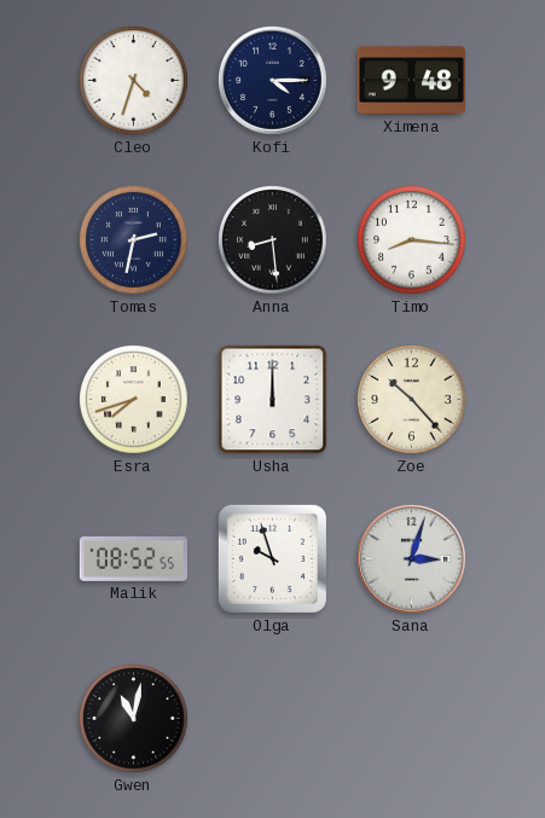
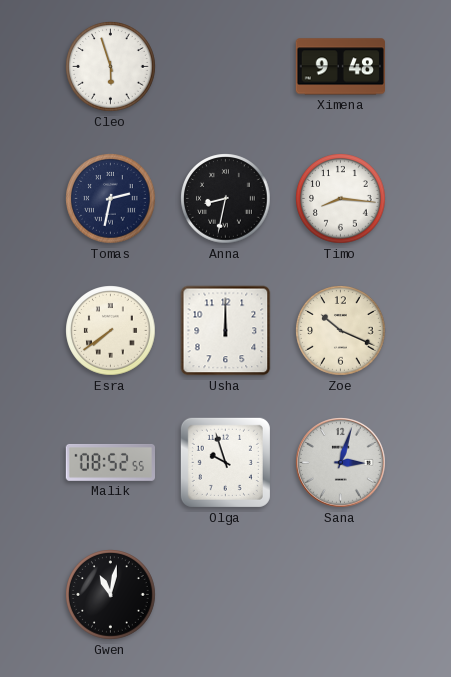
Cleo: 4:33 -> 5:57
Kofi: 4:15 -> none
Anna: 8:29 -> 8:32
Esra: 7:42 -> 7:39
Zoe: 10:23 -> 10:19
